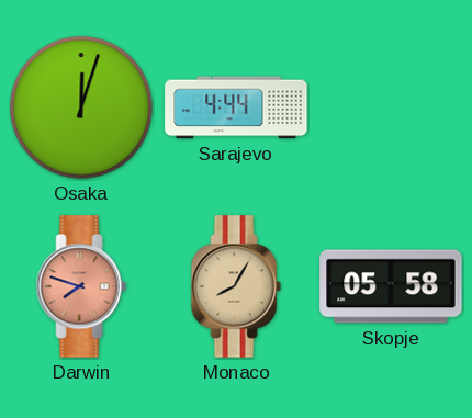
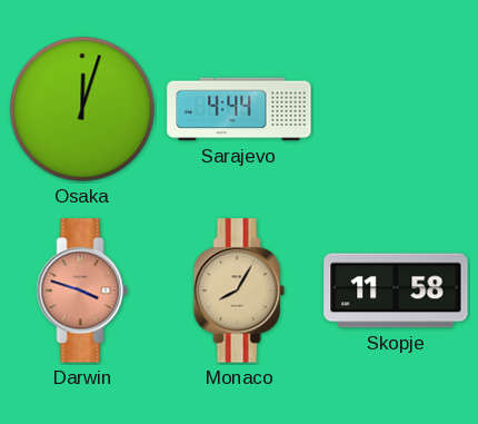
Darwin: 7:48 -> 3:48
Skopje: 05:58 -> 11:58
